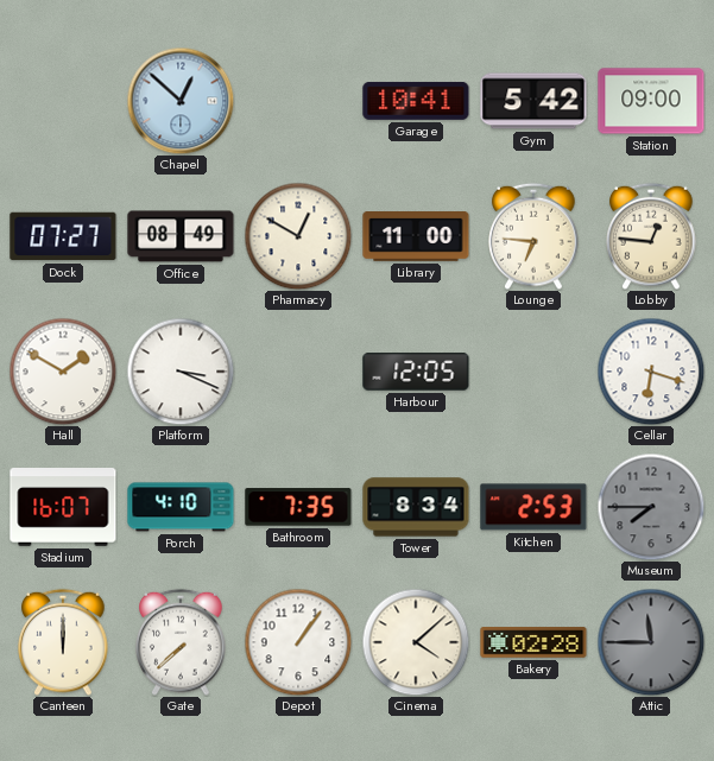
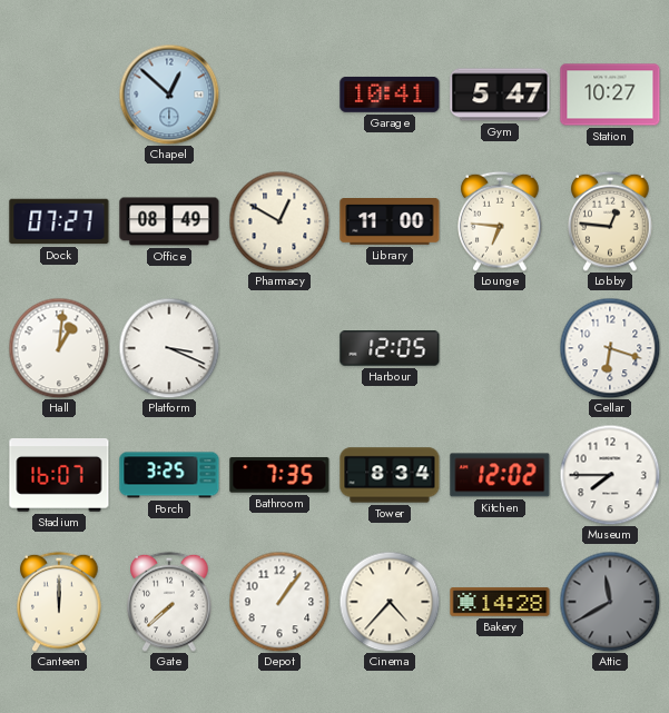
Gym: 5:42 -> 5:47
Station: 09:00 -> 10:27
Hall: 1:50 -> 1:01
Porch: 4:10 -> 3:25
Kitchen: 2:53 -> 12:02
Museum dial: grey -> white
Cinema: 4:08 -> 4:37
Bakery: 02:28 -> 14:28
Attic: 11:45 -> 11:40
